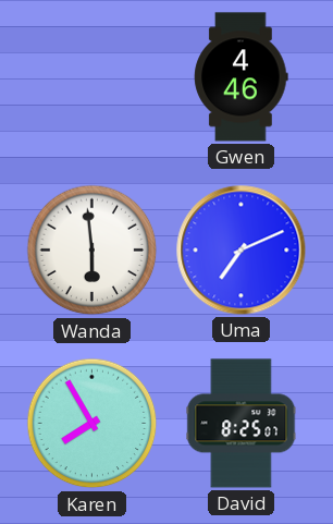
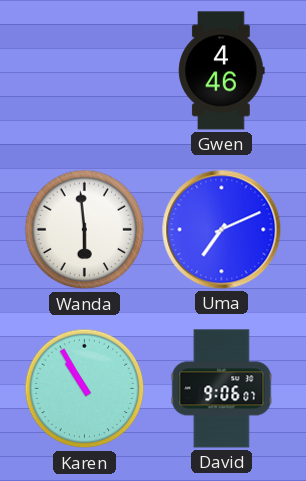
Karen: 7:55 -> 10:55
David: 8:25 -> 9:06
